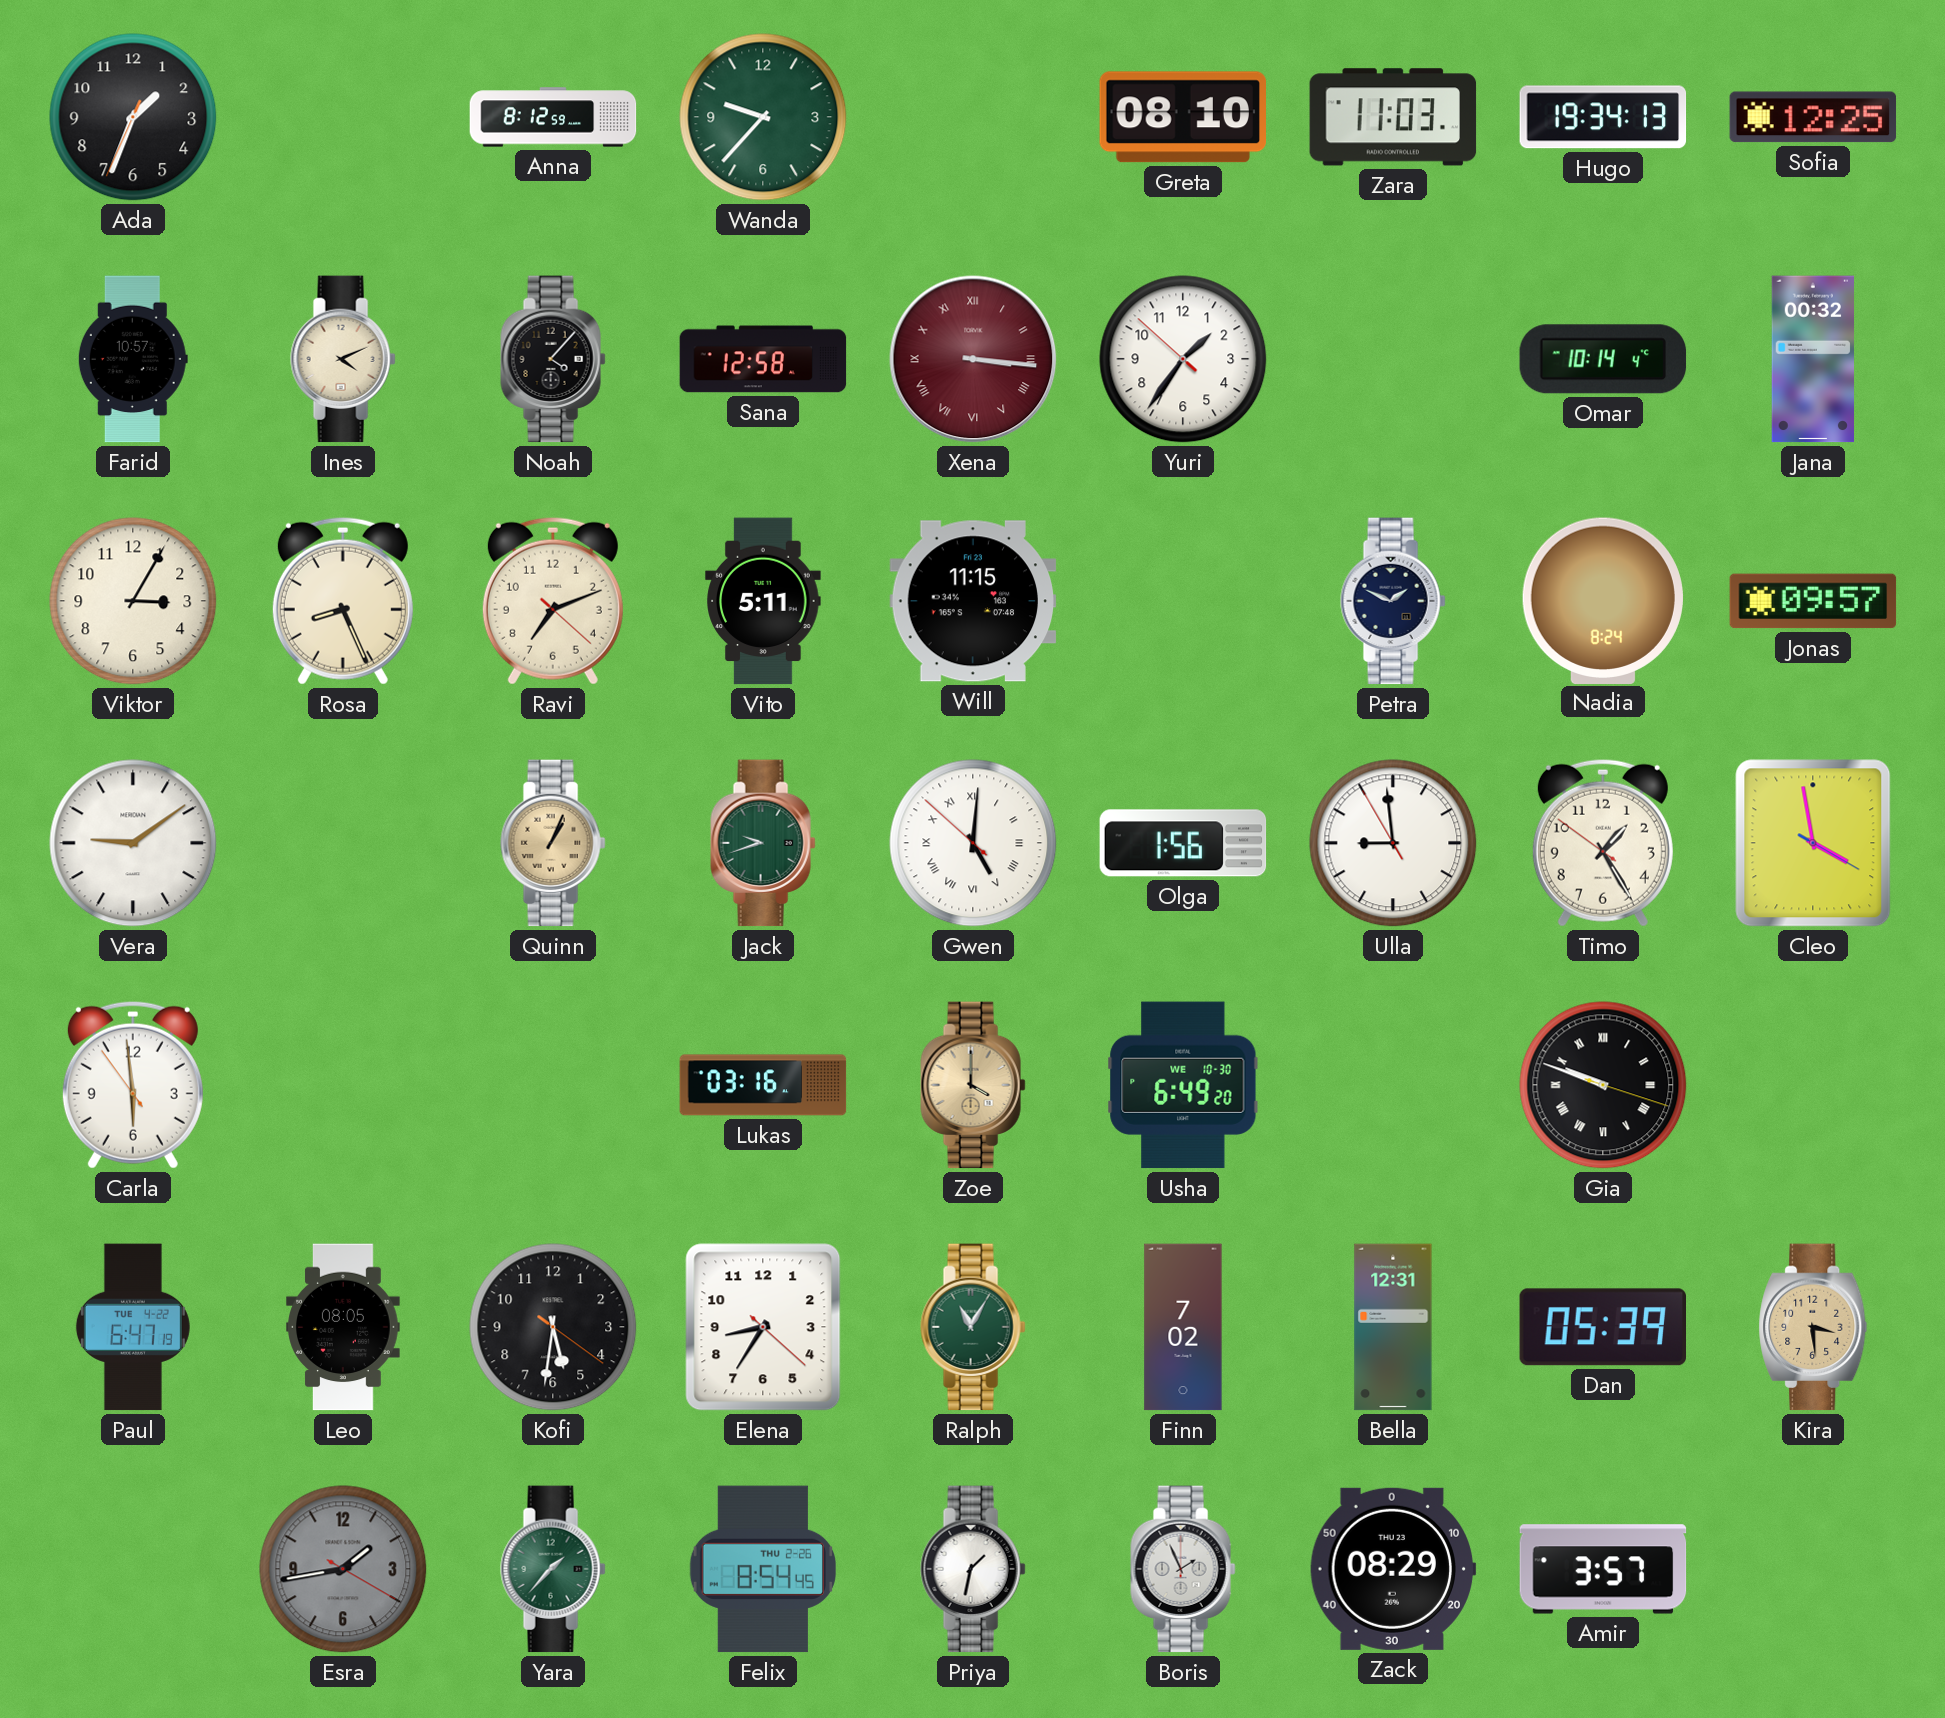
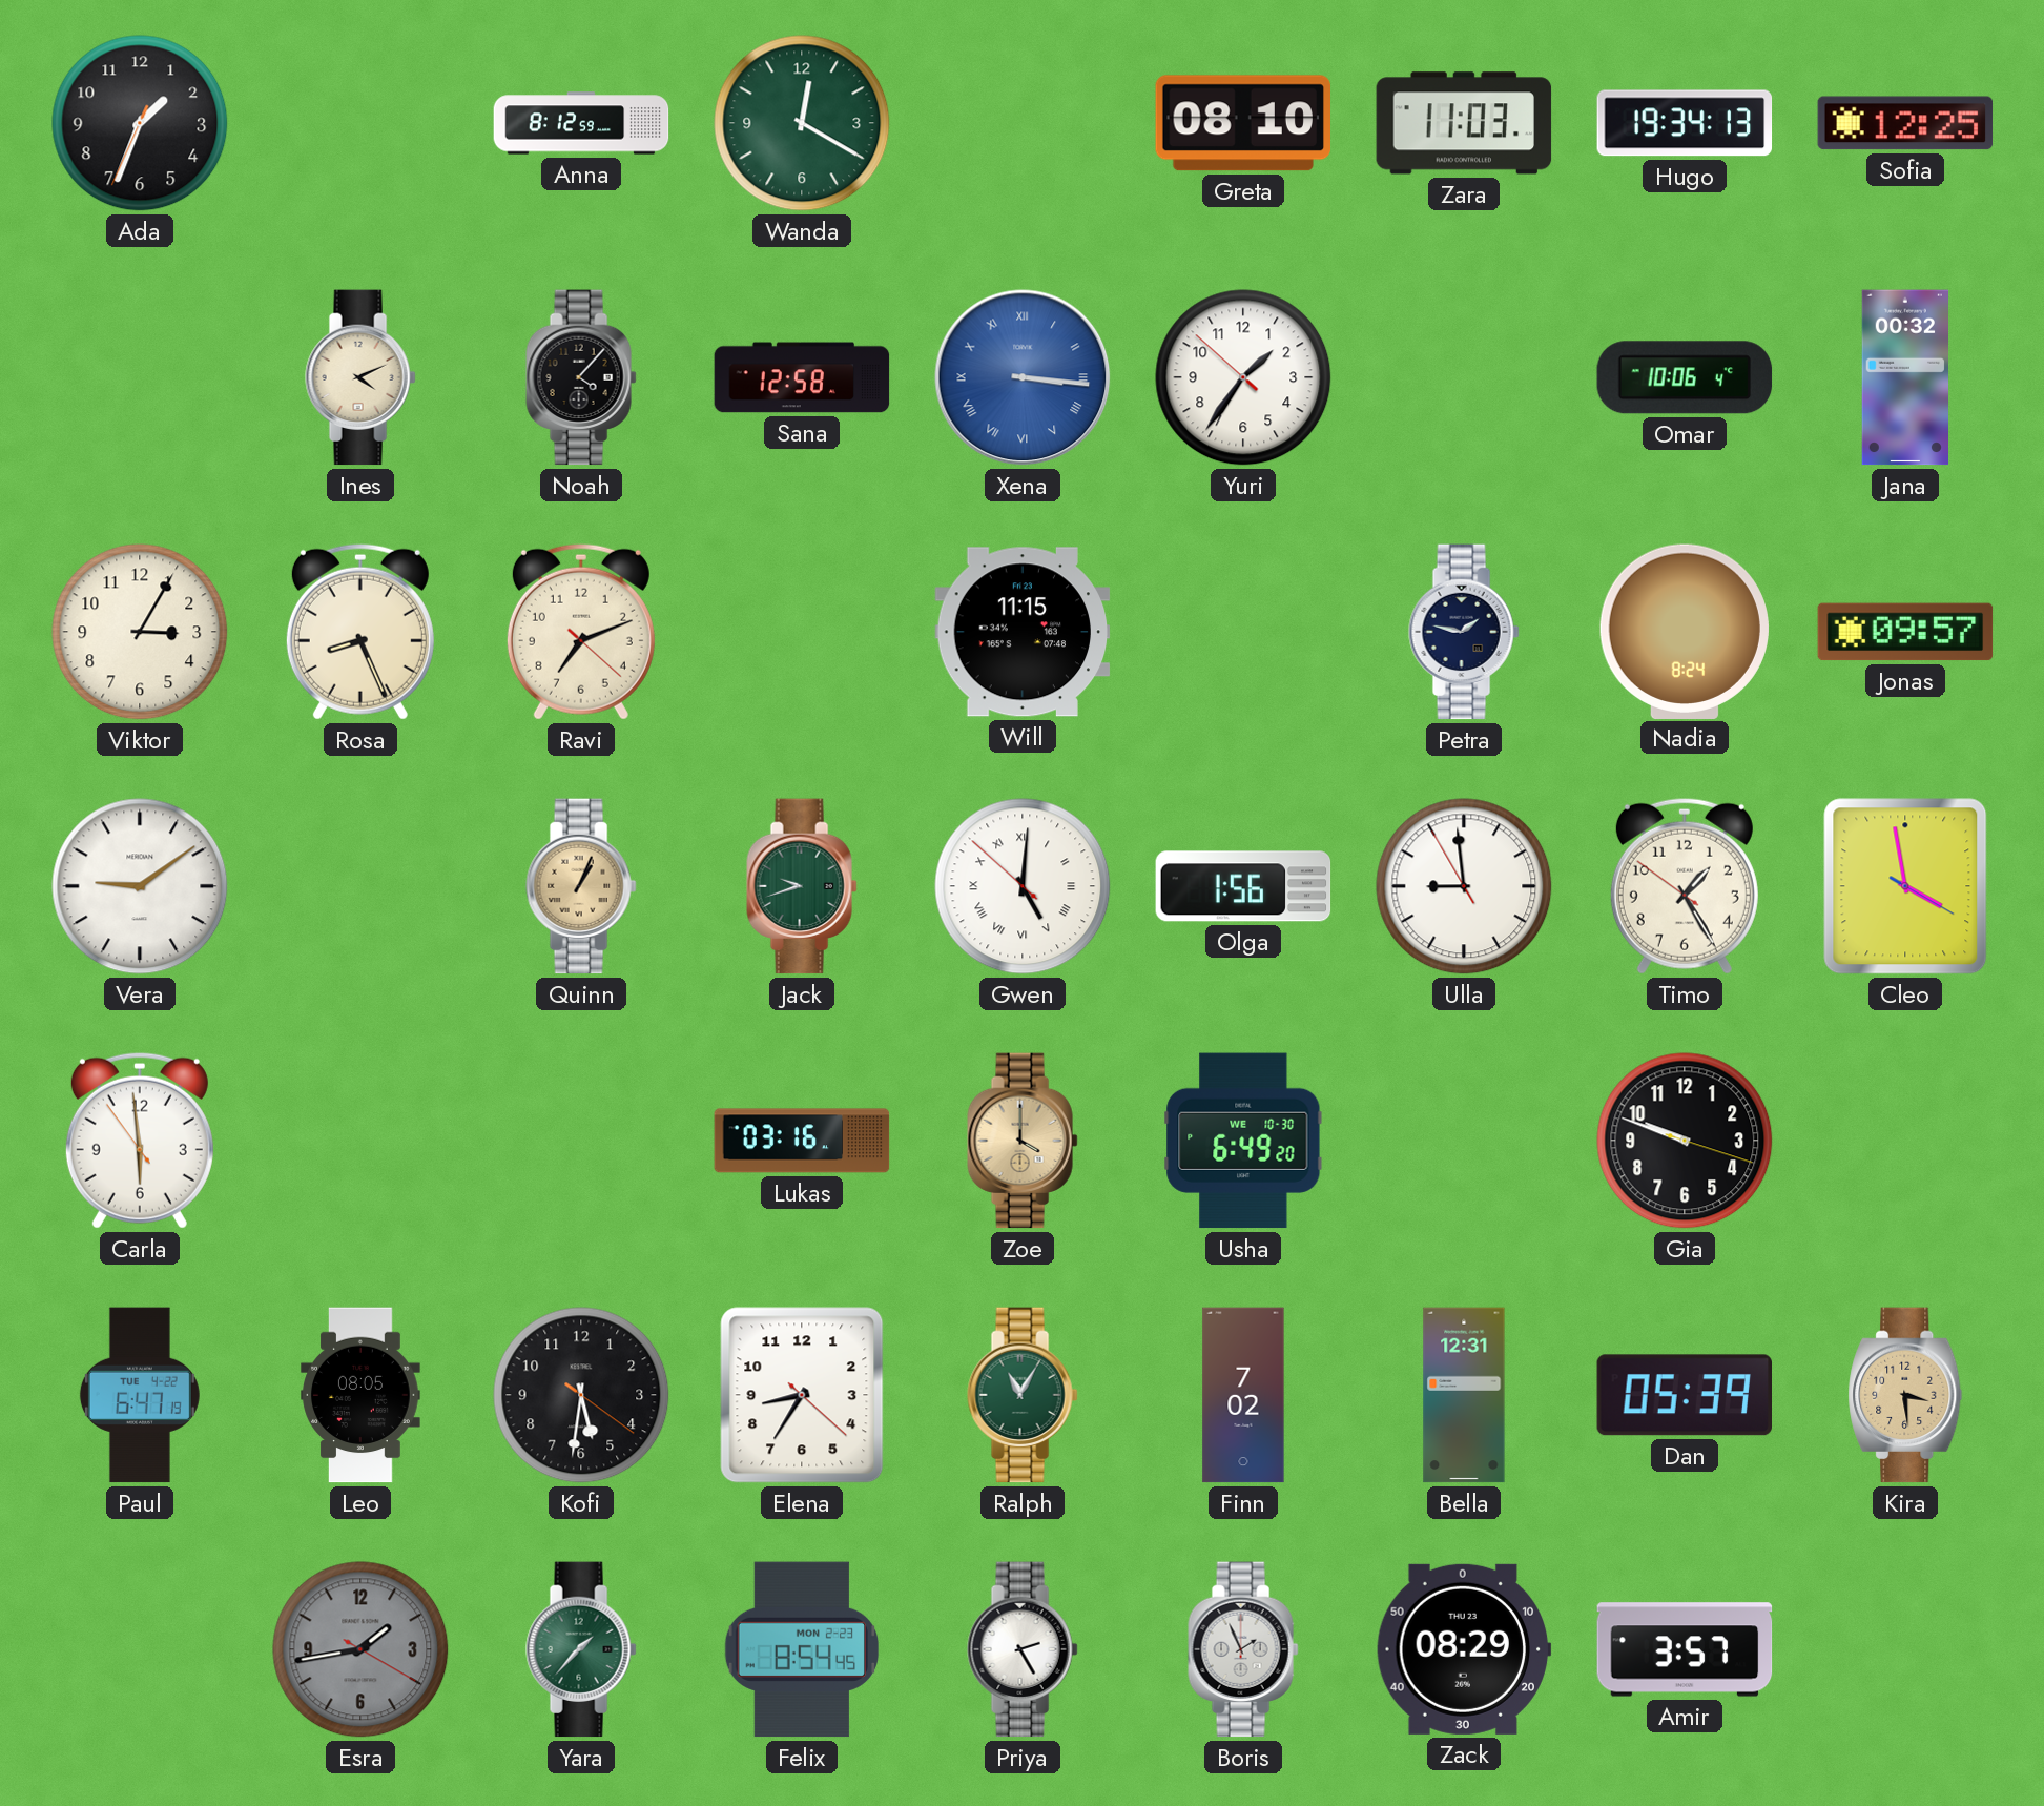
Wanda: 9:37 -> 12:20
Farid: 10:57 -> none
Xena dial: burgundy -> blue
Omar: 10:14 -> 10:06
Vito: 5:11 -> none
Petra: 1:49 -> 1:47
Gia numerals: Roman -> Arabic
Felix date: THU 2-26 -> MON 2-23
Priya: 1:32 -> 2:25
